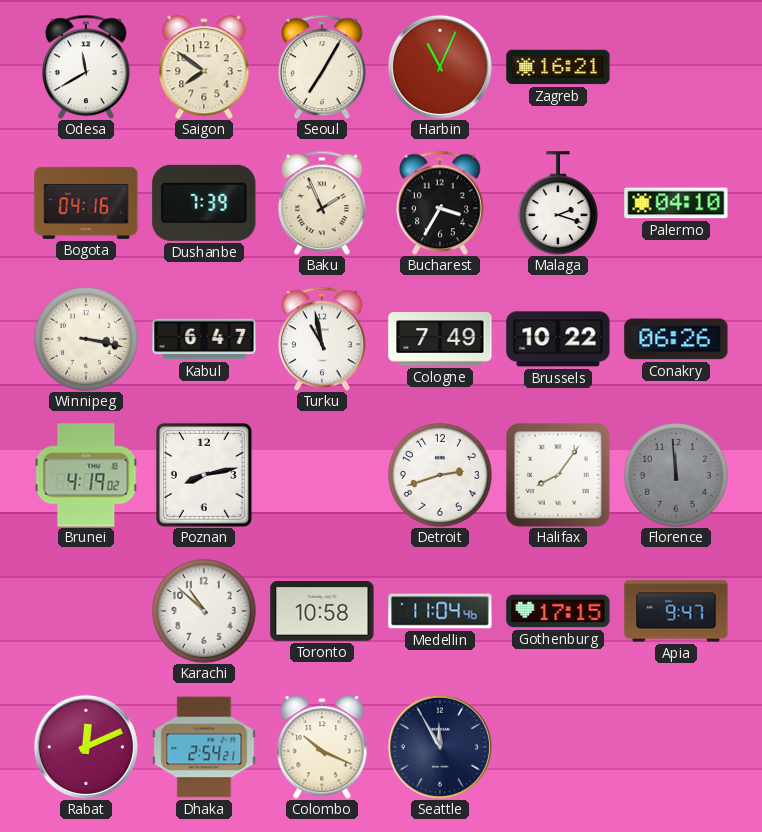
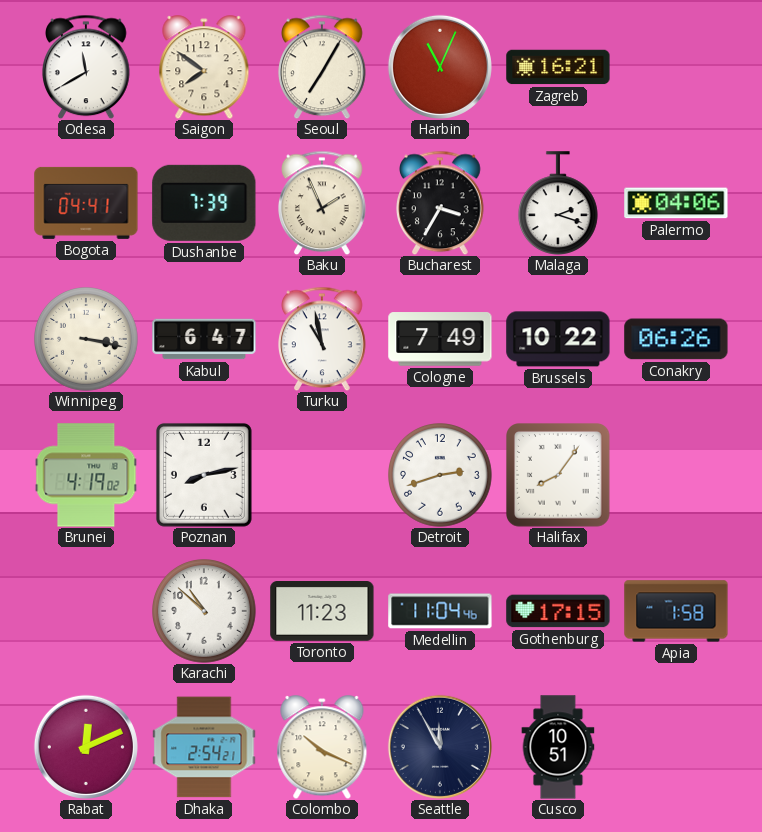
Bogota: 04:16 -> 04:41
Palermo: 04:10 -> 04:06
Florence: 11:59 -> none
Toronto: 10:58 -> 11:23
Apia: 9:47 -> 1:58
Cusco: none -> 10:51
